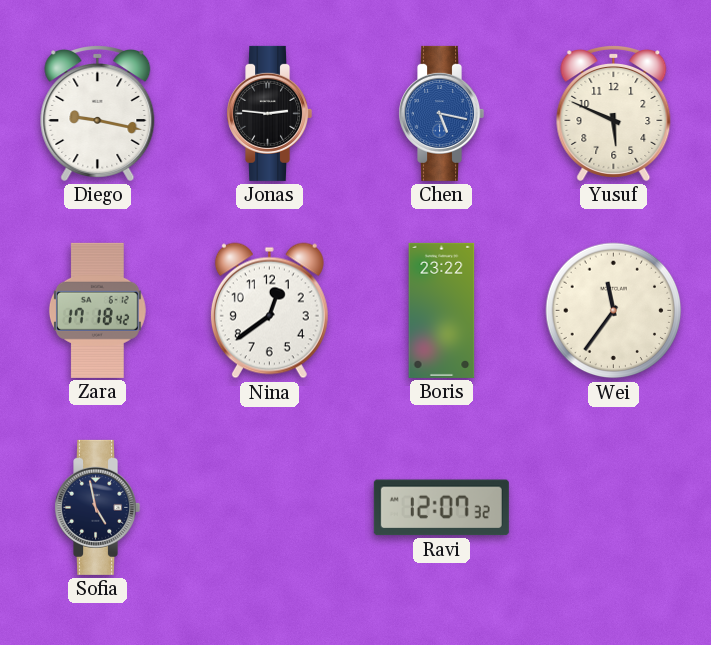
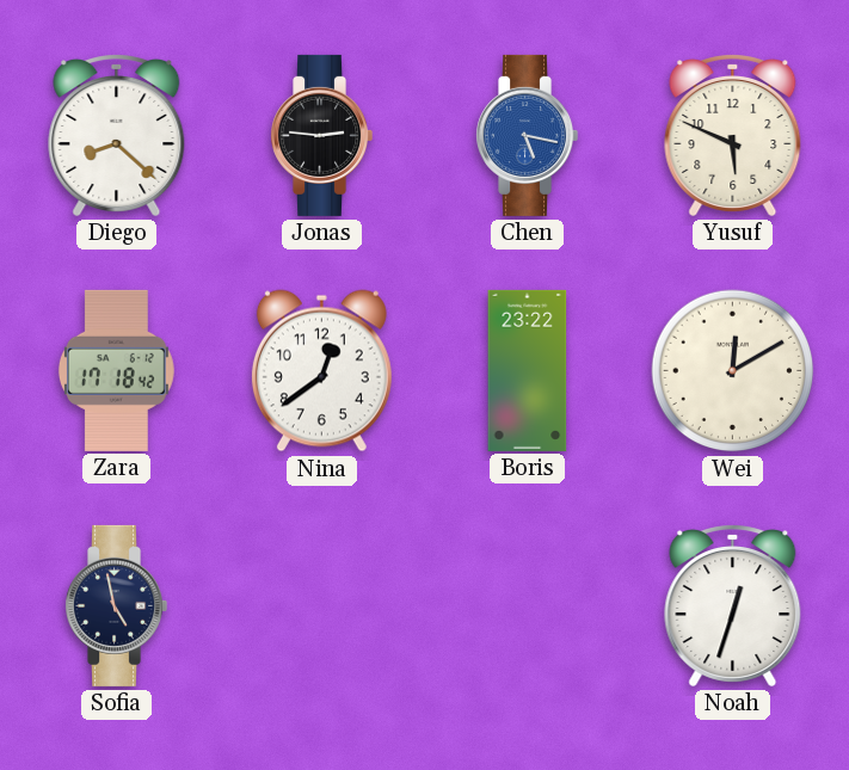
Diego: 9:17 -> 8:22
Wei: 11:36 -> 12:10
Ravi: 12:07 -> none
Noah: none -> 12:33
